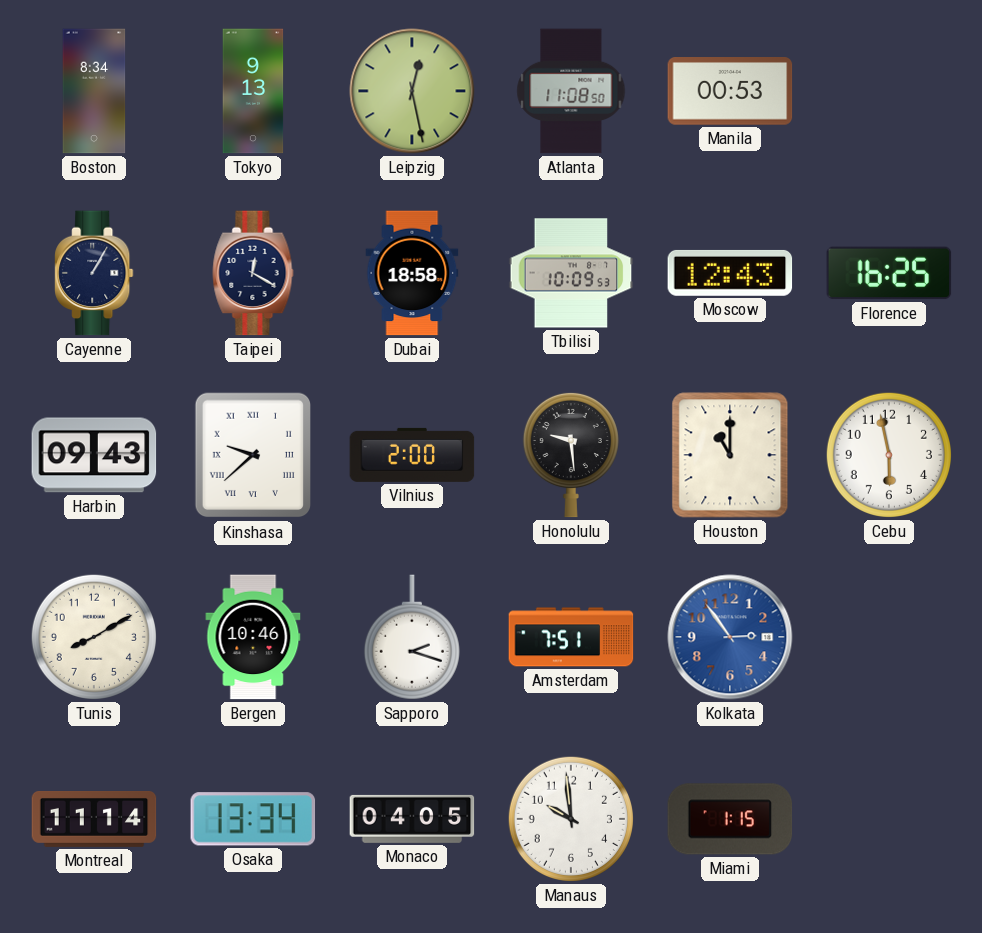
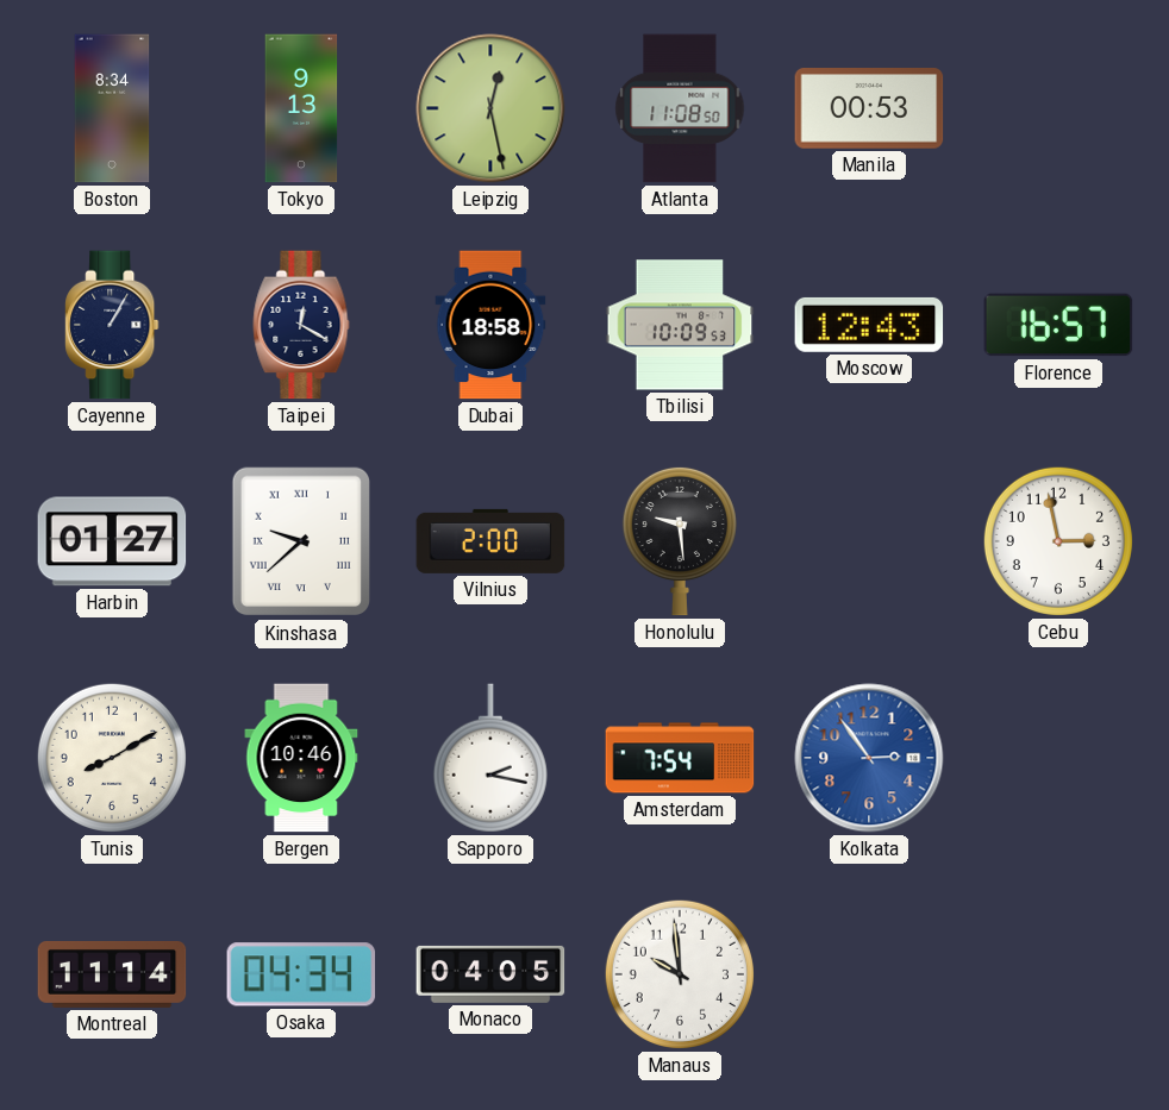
Florence: 16:25 -> 16:57
Harbin: 09:43 -> 01:27
Houston: 11:00 -> none
Cebu: 5:58 -> 2:58
Sapporo: 2:18 -> 2:17
Amsterdam: 7:51 -> 7:54
Osaka: 13:34 -> 04:34
Miami: 1:15 -> none
